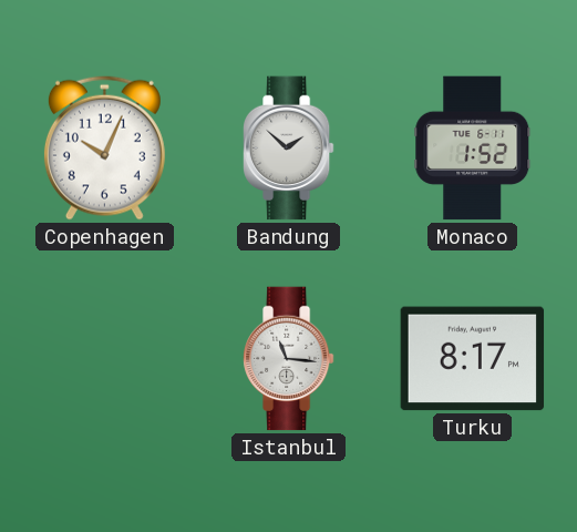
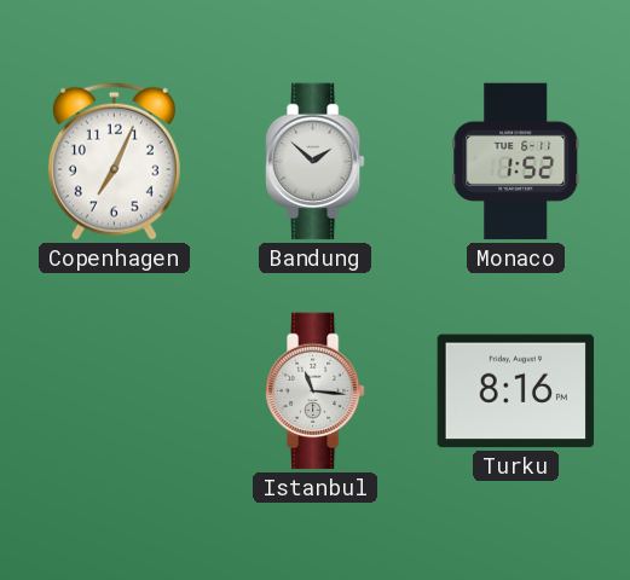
Copenhagen: 10:04 -> 7:04
Turku: 8:17 -> 8:16
